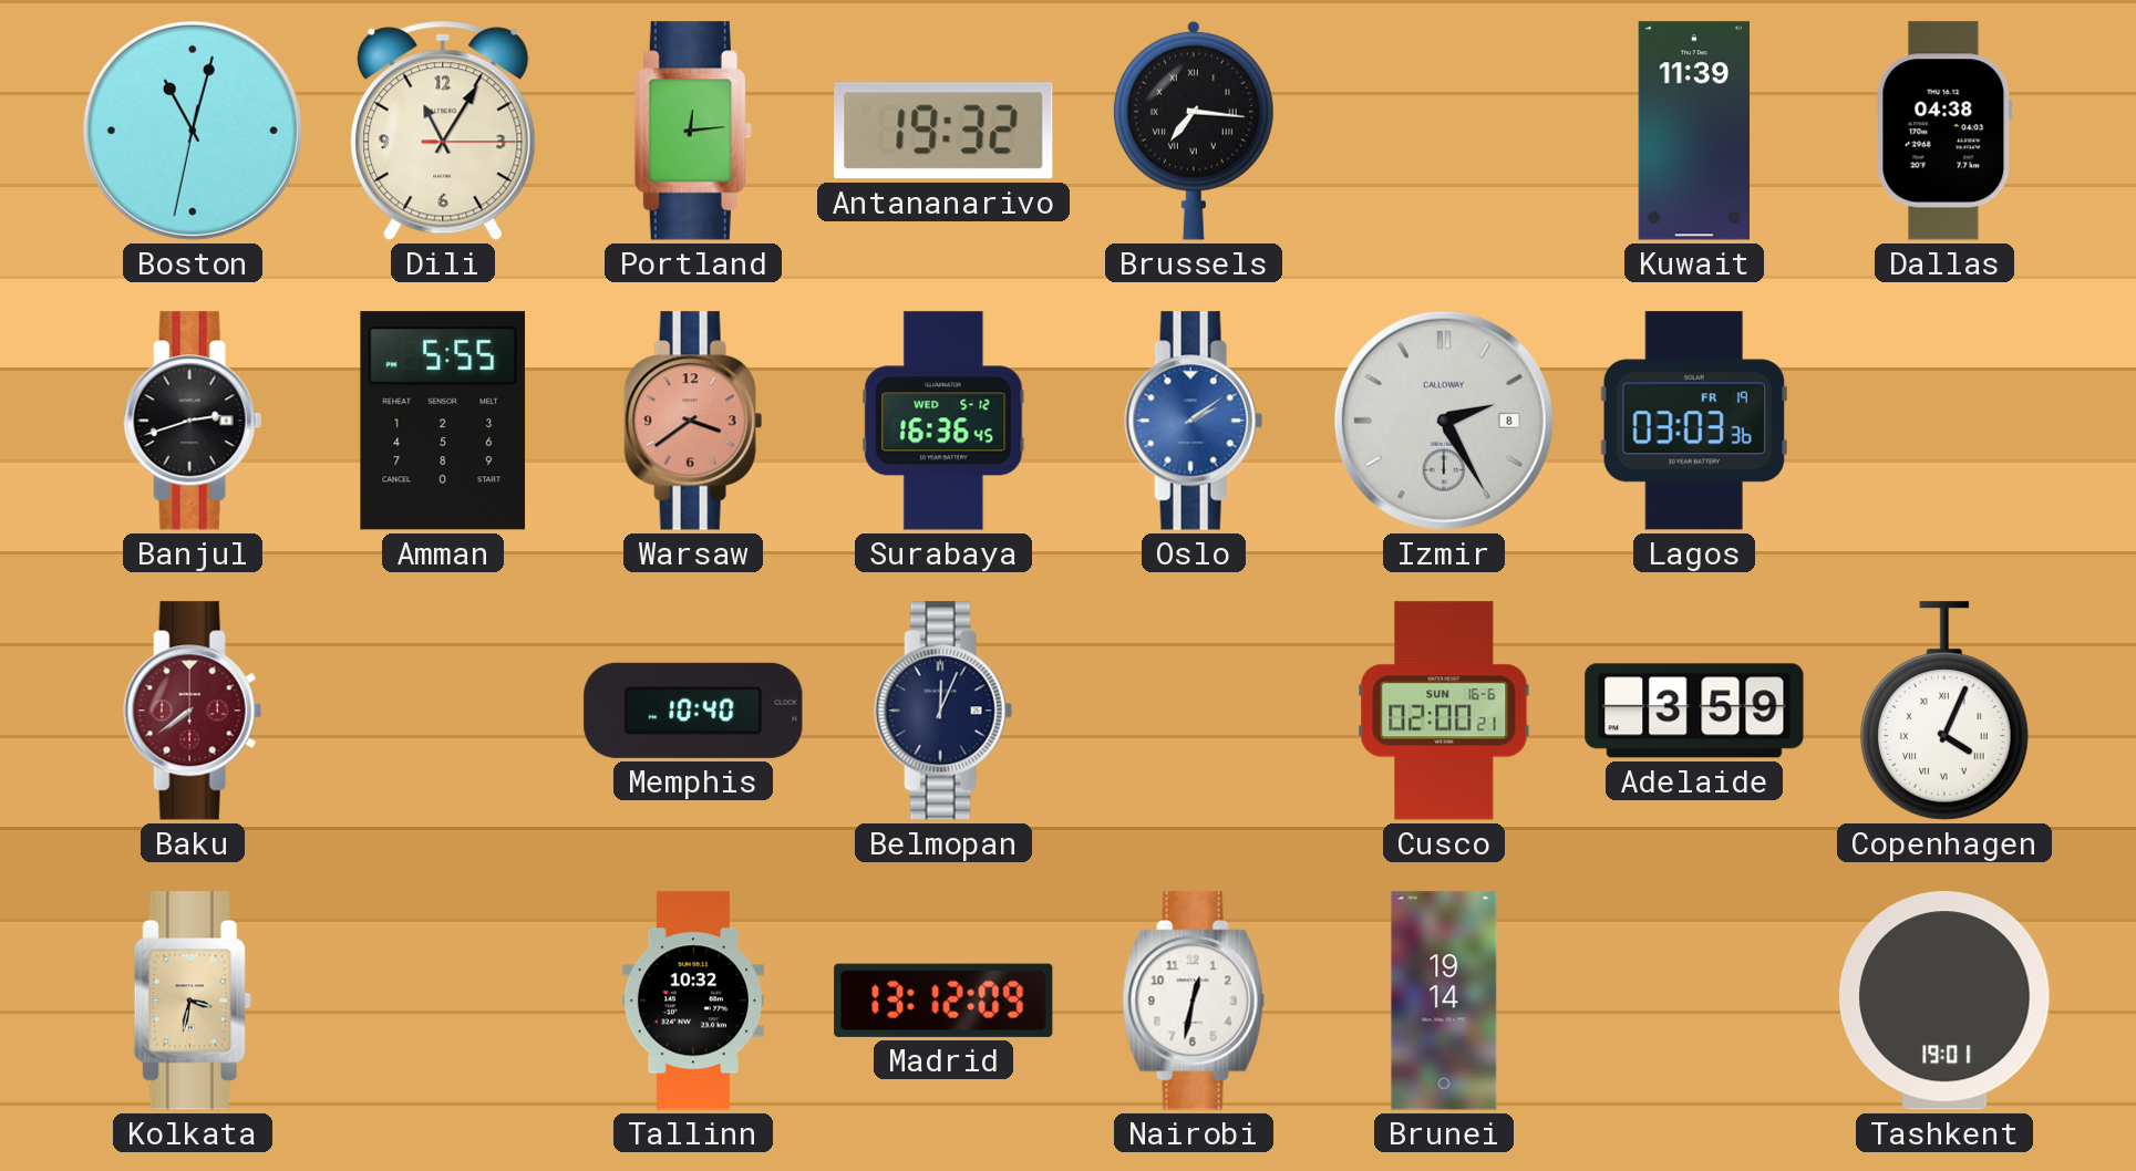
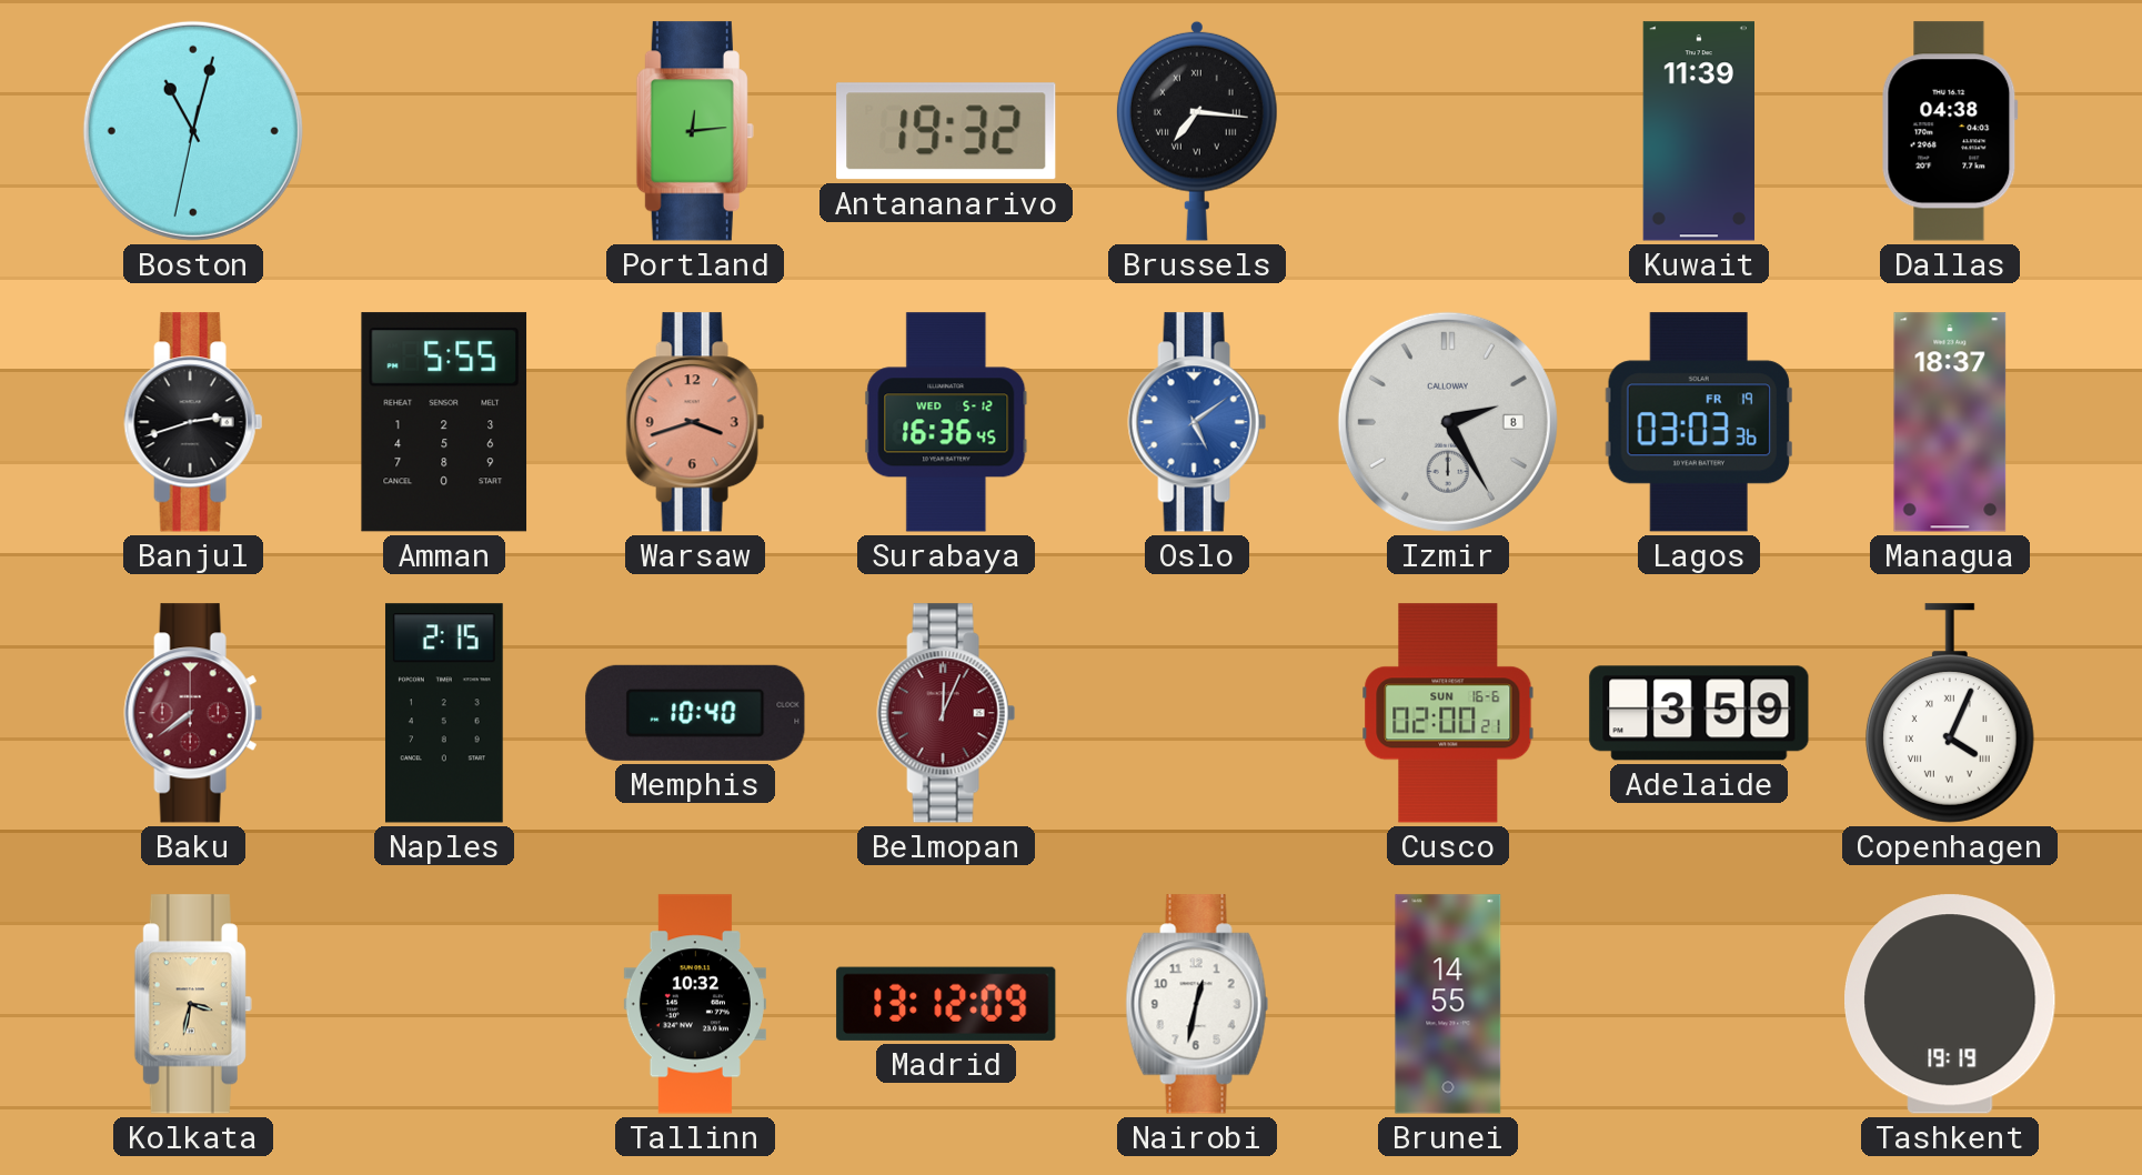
Dili: 11:05 -> none
Warsaw: 3:39 -> 3:42
Oslo: 2:09 -> 5:09
Managua: none -> 18:37
Naples: none -> 2:15
Belmopan dial: navy -> burgundy
Brunei: 19:14 -> 14:55
Tashkent: 19:01 -> 19:19
